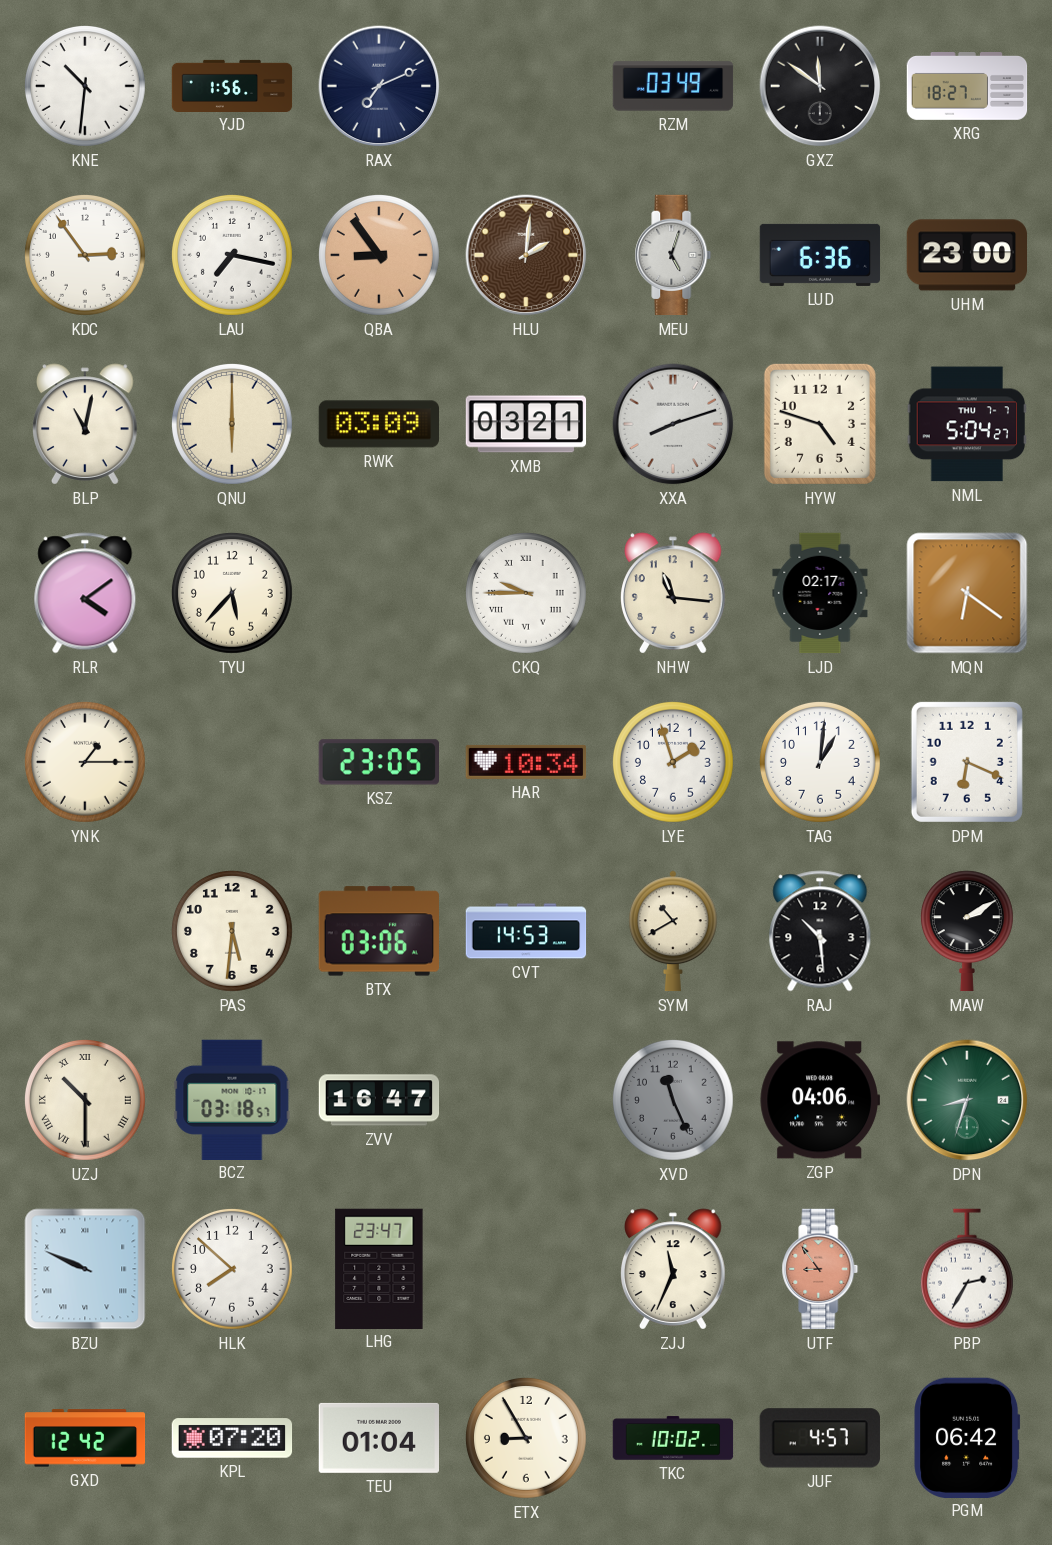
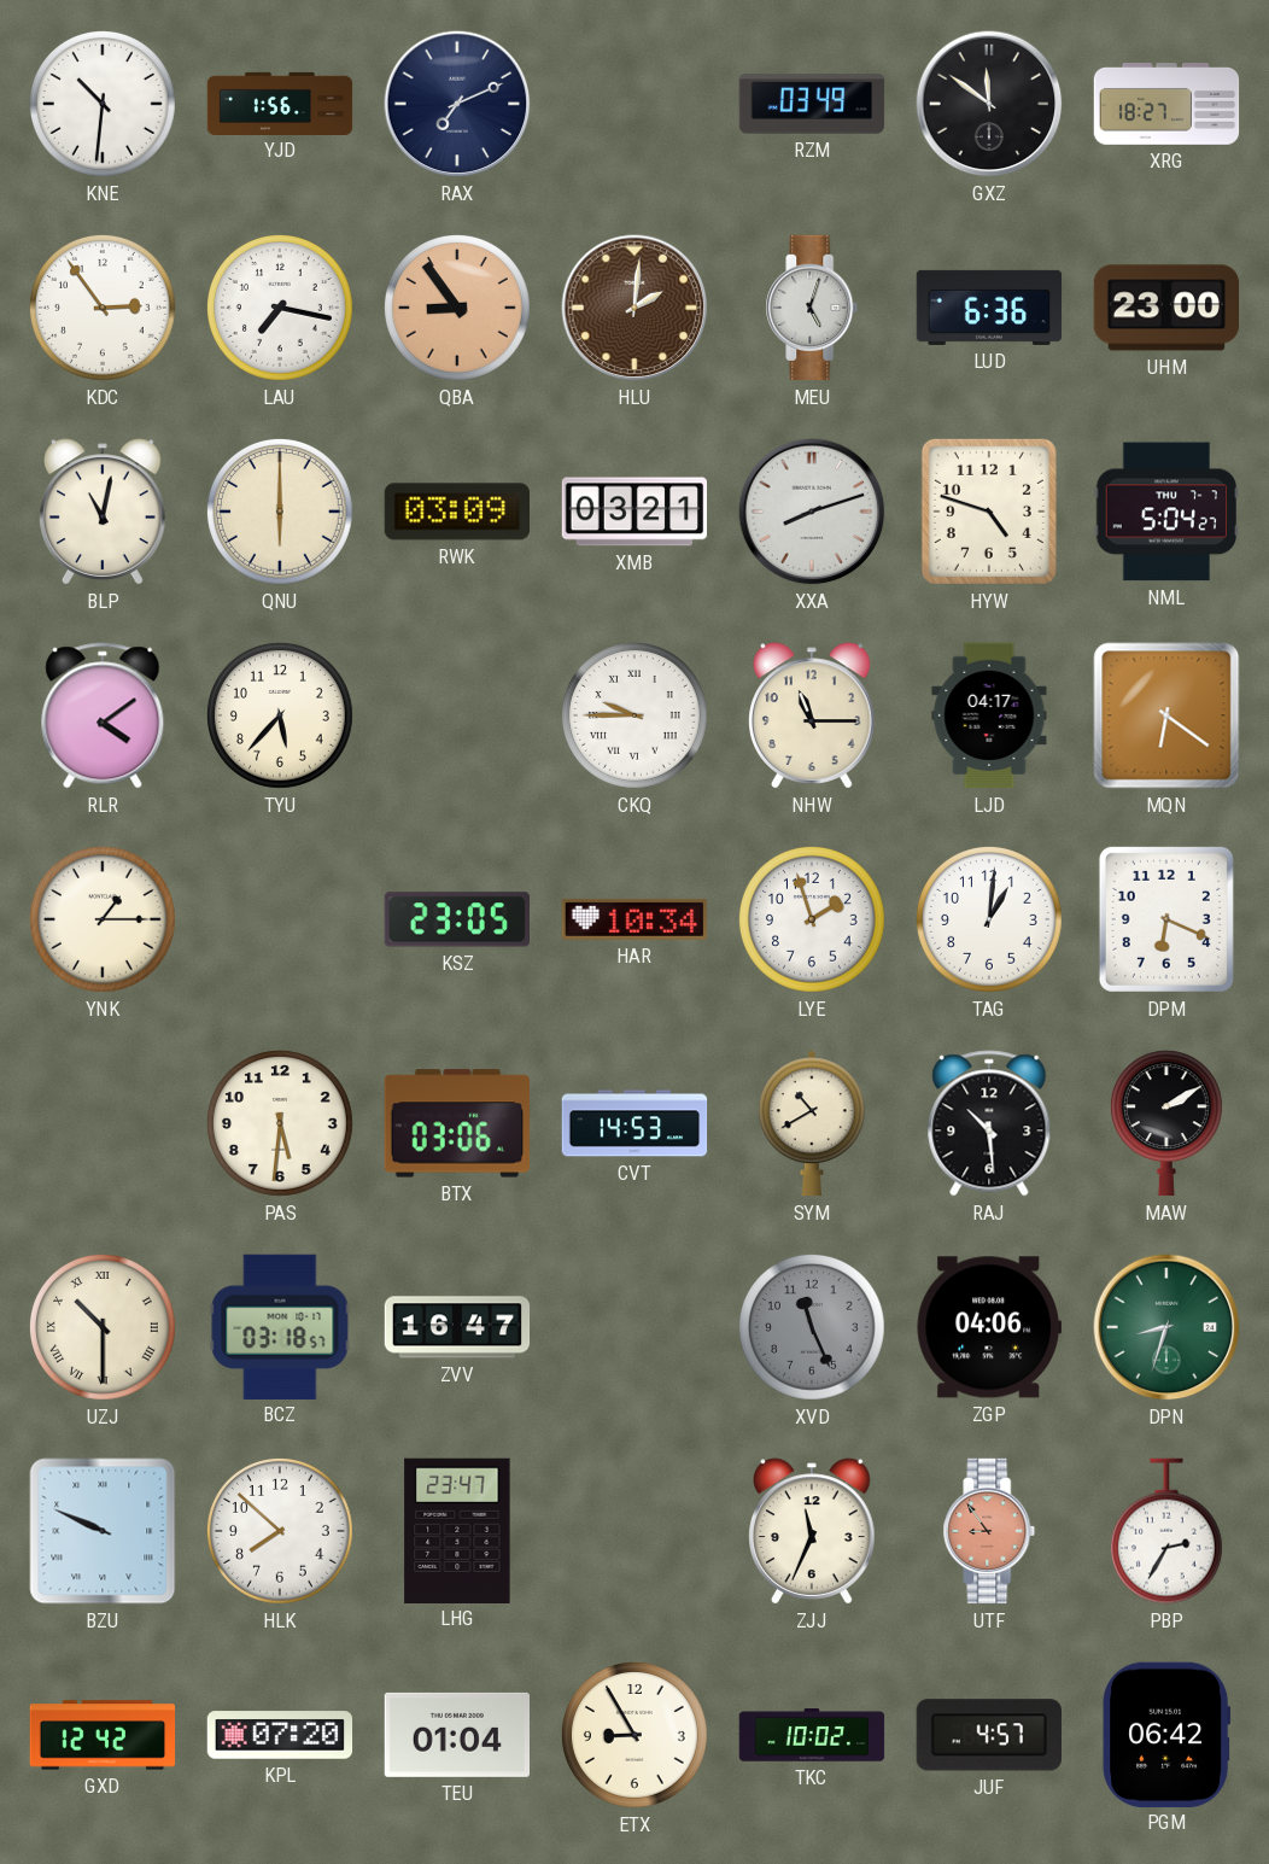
NHW: 11:16 -> 11:15
LJD: 02:17 -> 04:17
